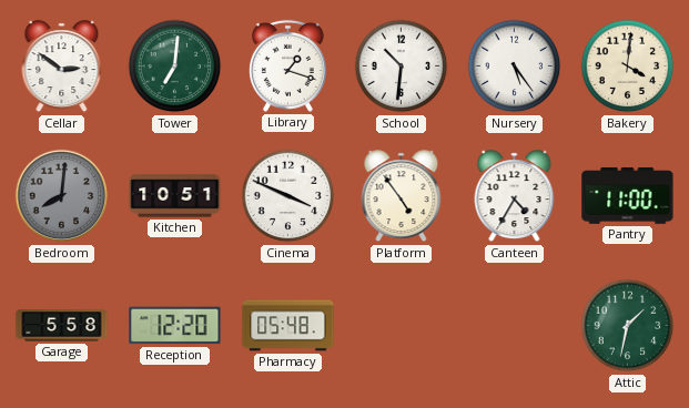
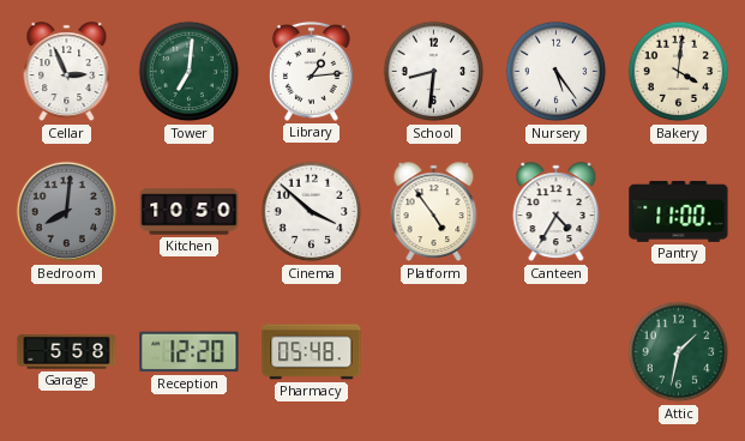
Cellar: 2:51 -> 2:56
Library: 1:18 -> 1:14
School: 10:31 -> 8:31
Kitchen: 10:51 -> 10:50
Cinema: 3:49 -> 3:52
